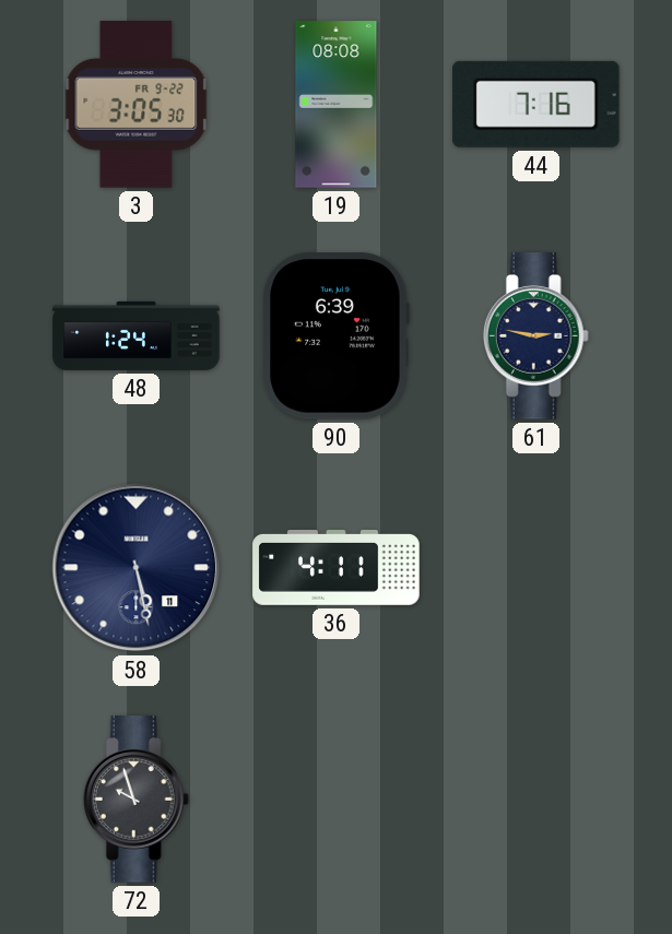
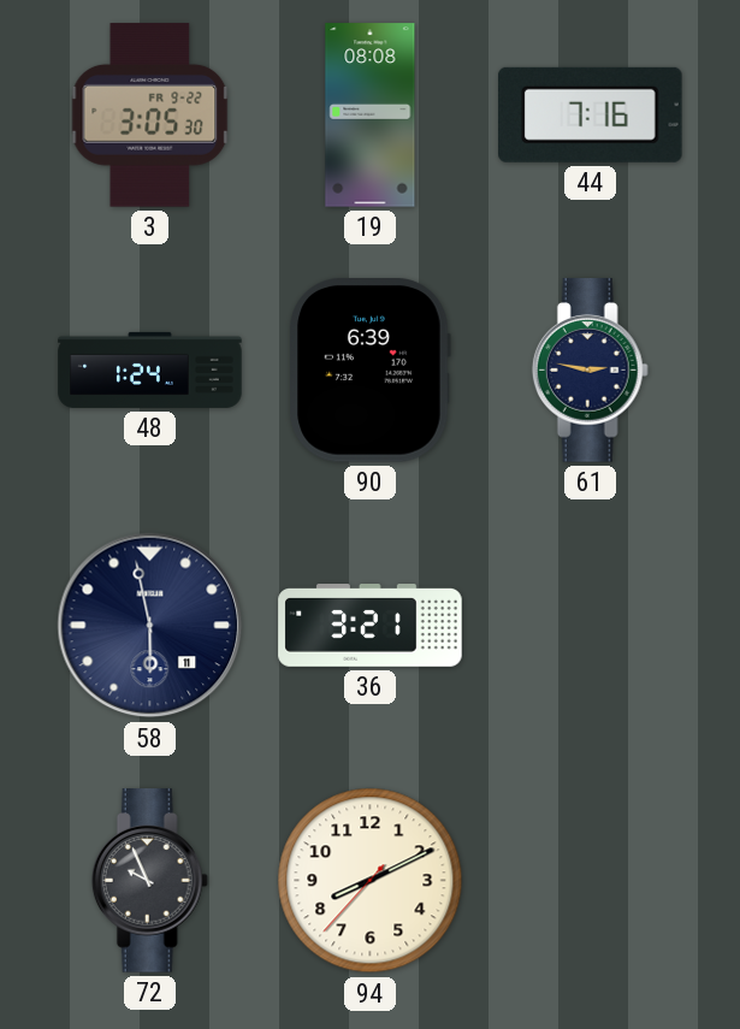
58: 5:28 -> 5:58
36: 4:11 -> 3:21
72: 9:57 -> 9:56
94: none -> 8:10
